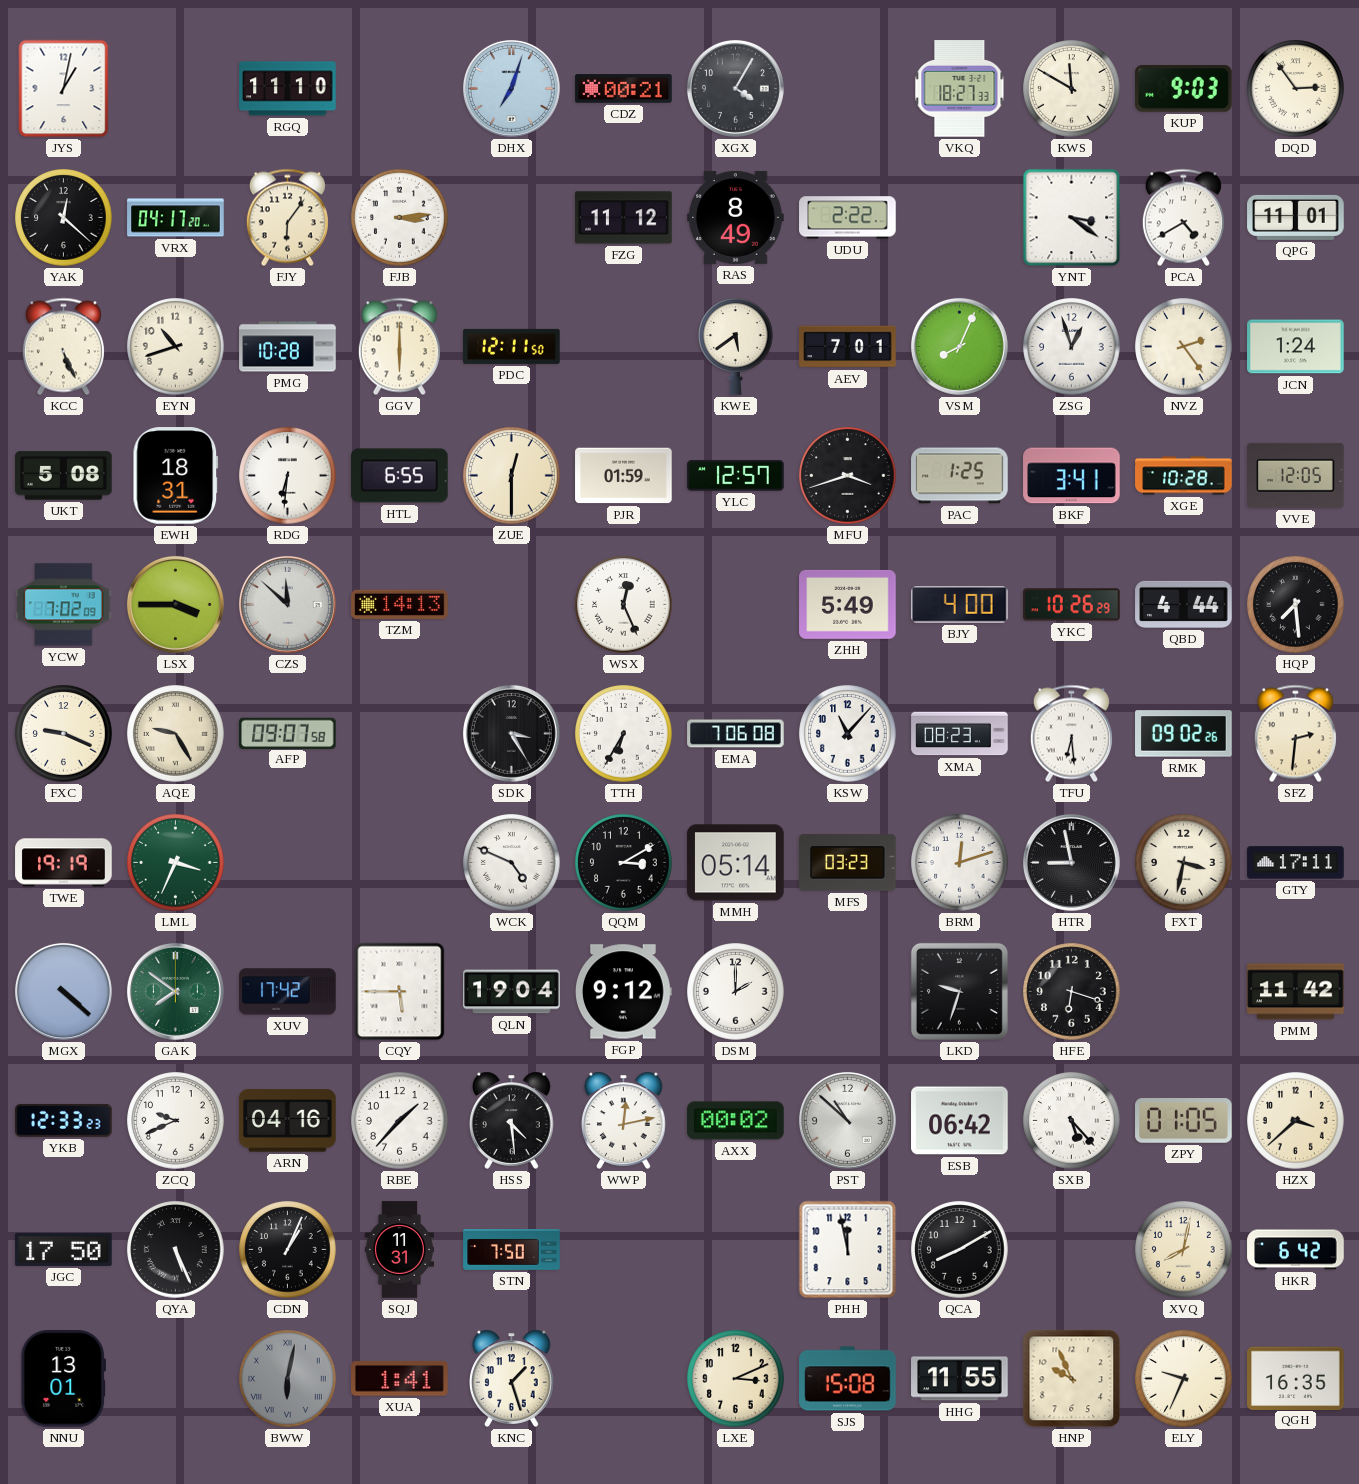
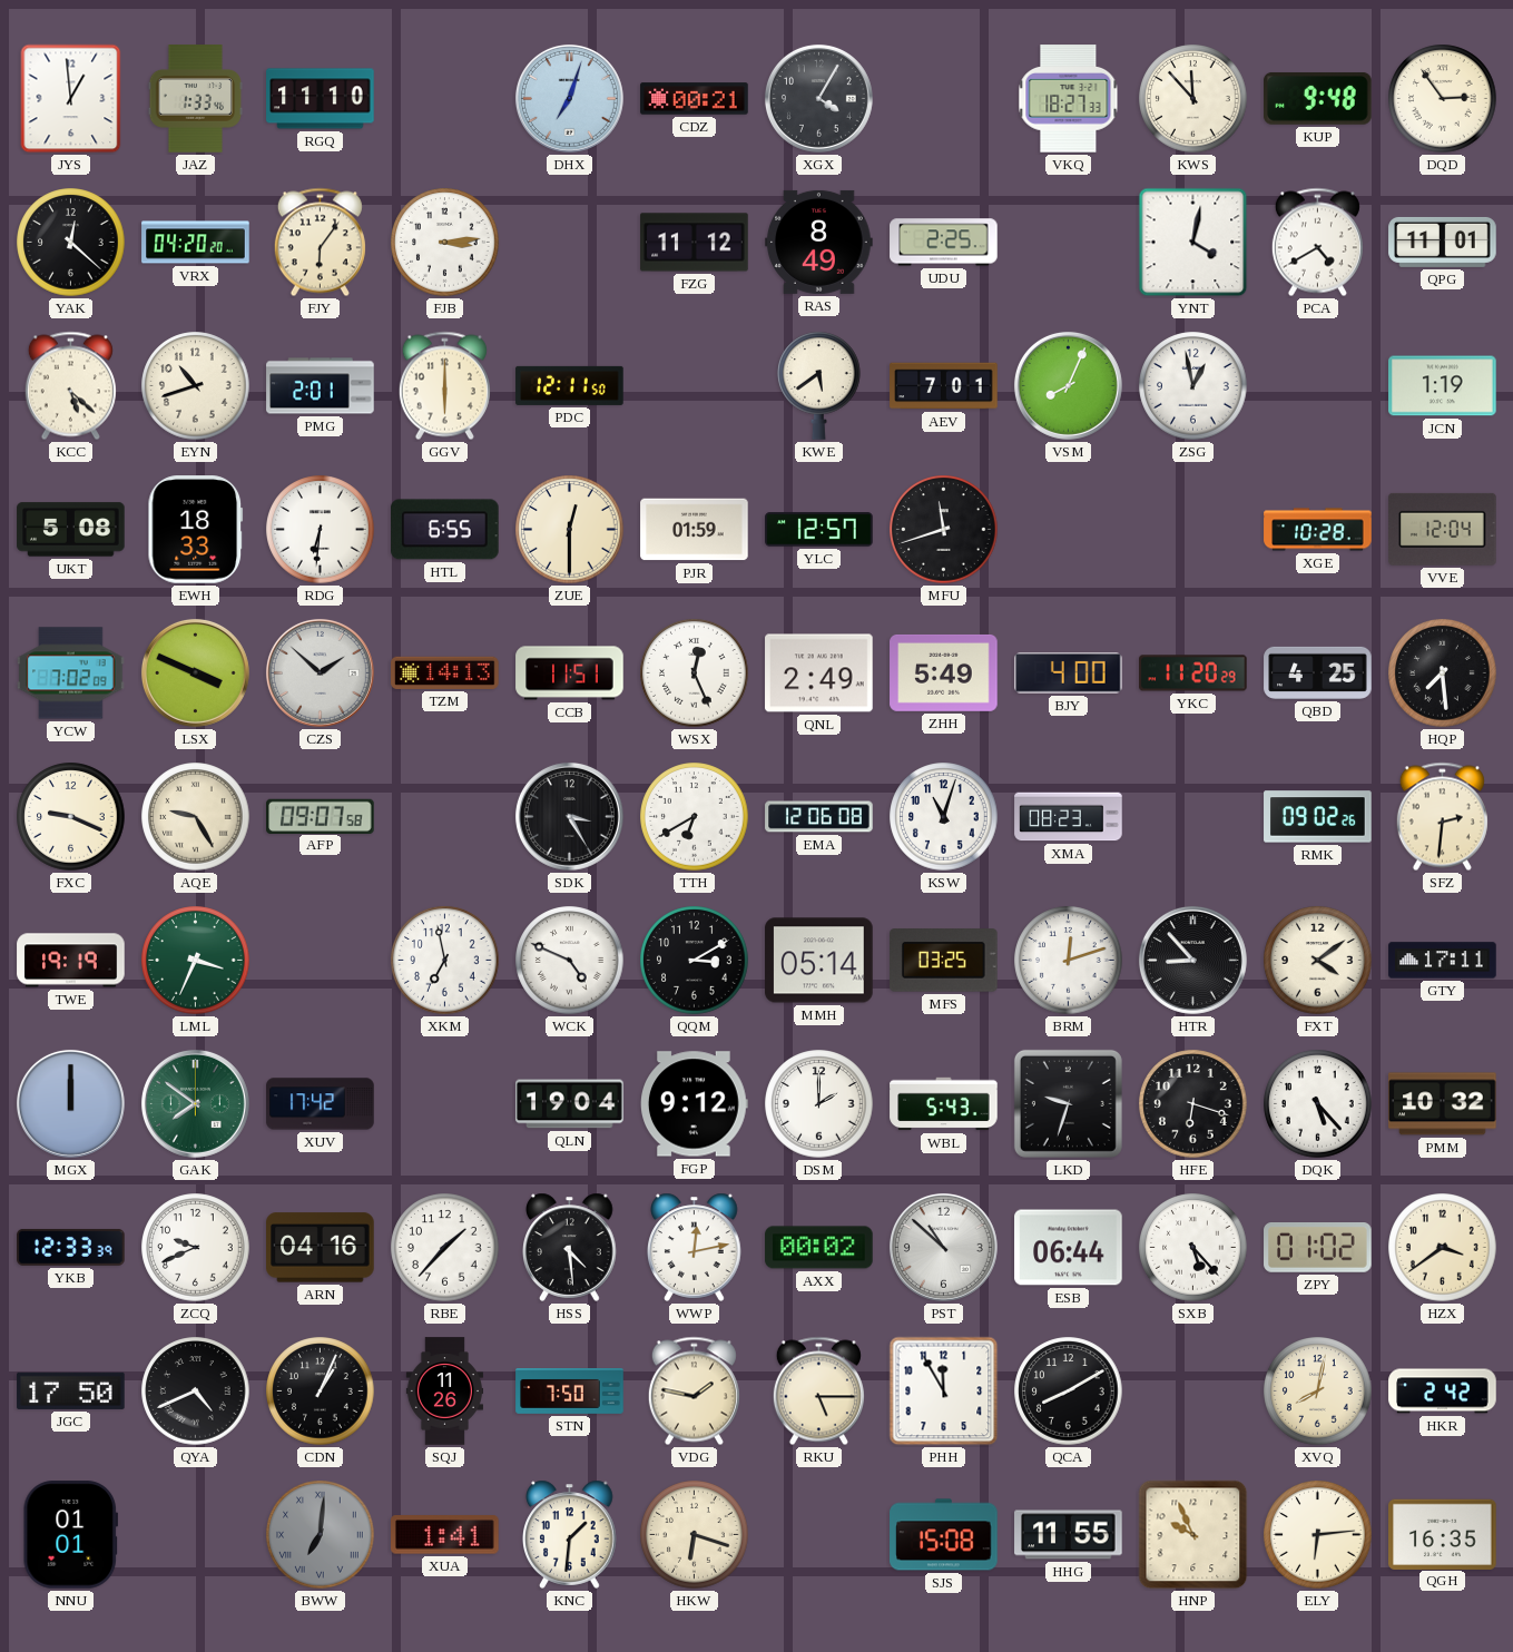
JYS: 1:02 -> 12:59
JAZ: none -> 1:33
KWS: 11:50 -> 11:53
KUP: 9:03 -> 9:48
VRX: 04:17 -> 04:20
UDU: 2:22 -> 2:25
YNT: 3:21 -> 4:02
KCC: 5:26 -> 5:22
PMG: 10:28 -> 2:01
ZSG: 12:57 -> 12:58
NVZ: 2:24 -> none
JCN: 1:24 -> 1:19
EWH: 18:31 -> 18:33
MFU: 3:42 -> 11:42
PAC: 1:25 -> none
BKF: 3:41 -> none
VVE: 12:05 -> 12:04
LSX: 3:45 -> 3:49
CZS: 11:52 -> 1:52
CCB: none -> 11:51
QNL: none -> 2:49
YKC: 10:26 -> 11:20
QBD: 4:44 -> 4:25
TTH: 6:35 -> 6:40
EMA: 7:06 -> 12:06
KSW: 11:07 -> 11:03
TFU: 6:29 -> none
XKM: none -> 6:58
MFS: 03:23 -> 03:25
HTR: 8:58 -> 8:53
FXT: 3:32 -> 4:09
MGX: 4:22 -> 12:00
CQY: 5:45 -> none
WBL: none -> 5:43
DQK: none -> 5:23
PMM: 11:42 -> 10:32
YKB: 12:33:23 -> 12:33:39
ESB: 06:42 -> 06:44
ZPY: 01:05 -> 01:02
HZX: 3:38 -> 3:39
QYA: 5:26 -> 4:41
SQJ: 11:31 -> 11:26
VDG: none -> 1:47
RKU: none -> 5:15
PHH: 11:58 -> 11:55
HKR: 6:42 -> 2:42
NNU: 13:01 -> 01:01
BWW: 6:02 -> 7:01
KNC: 1:27 -> 1:31
HKW: none -> 6:18
LXE: 3:11 -> none
ELY: 9:34 -> 6:14
